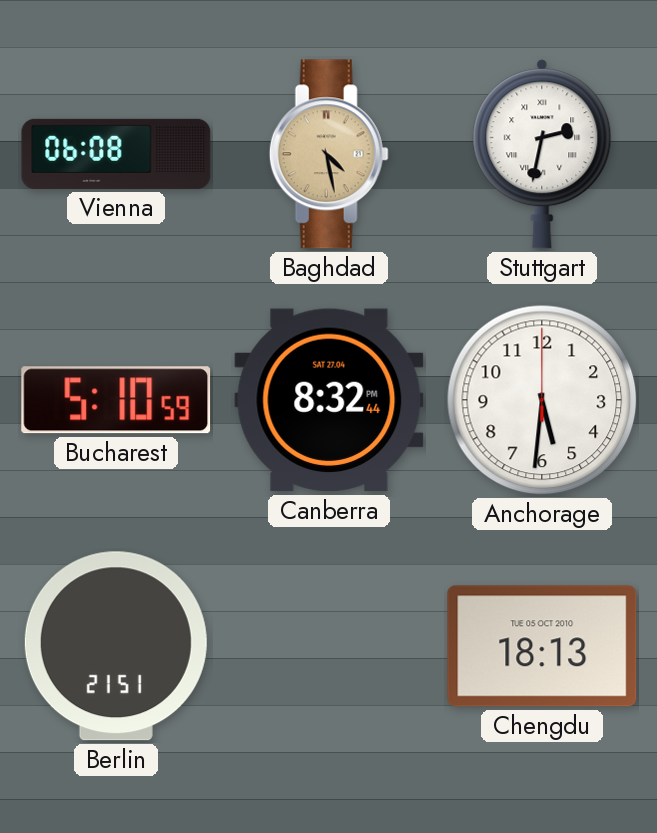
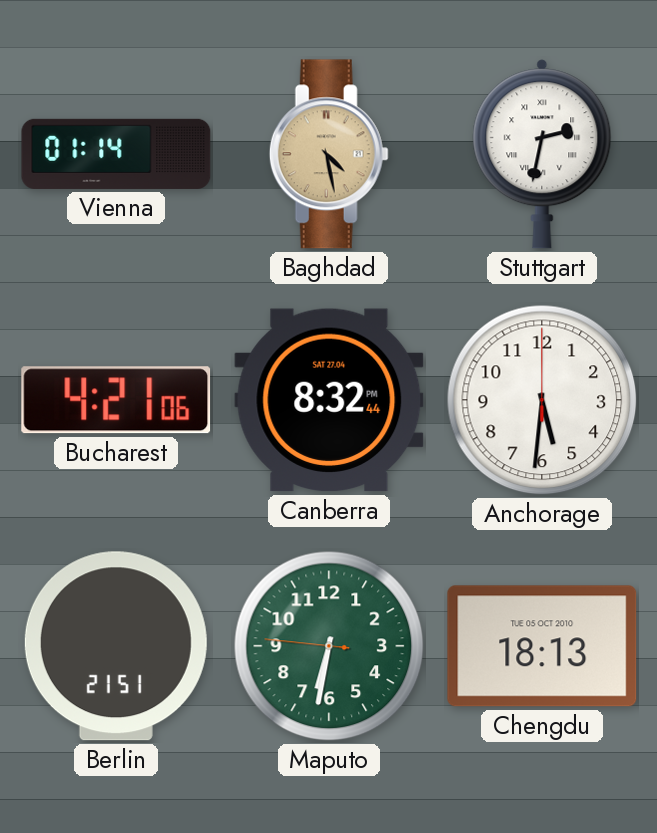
Vienna: 06:08 -> 01:14
Bucharest: 5:10 -> 4:21
Maputo: none -> 6:31
